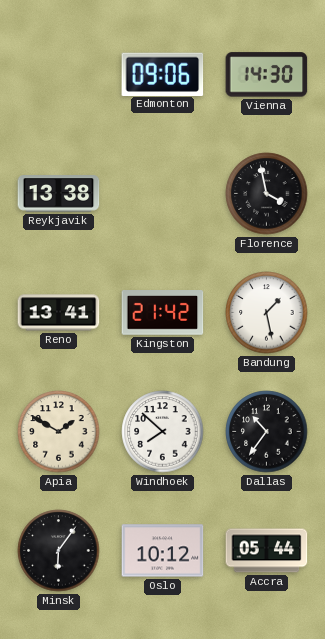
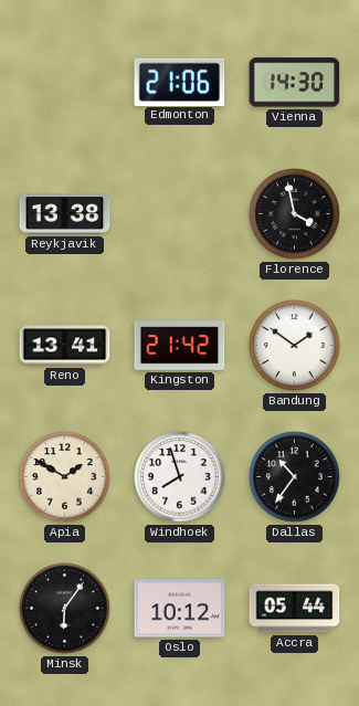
Edmonton: 09:06 -> 21:06
Bandung: 1:28 -> 1:51
Windhoek: 7:52 -> 7:57
